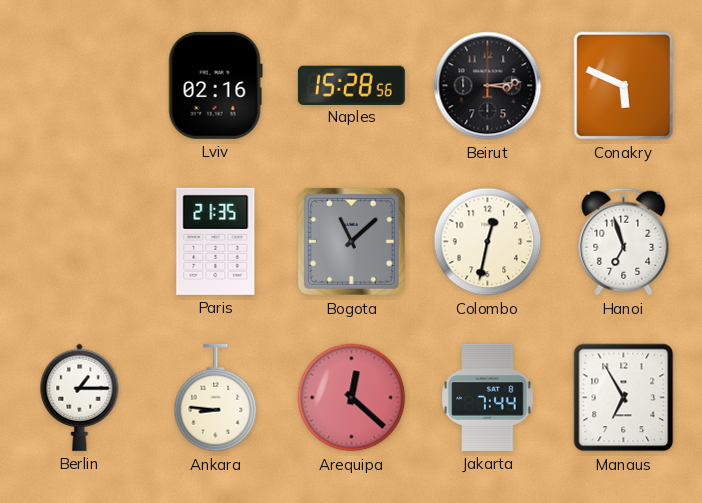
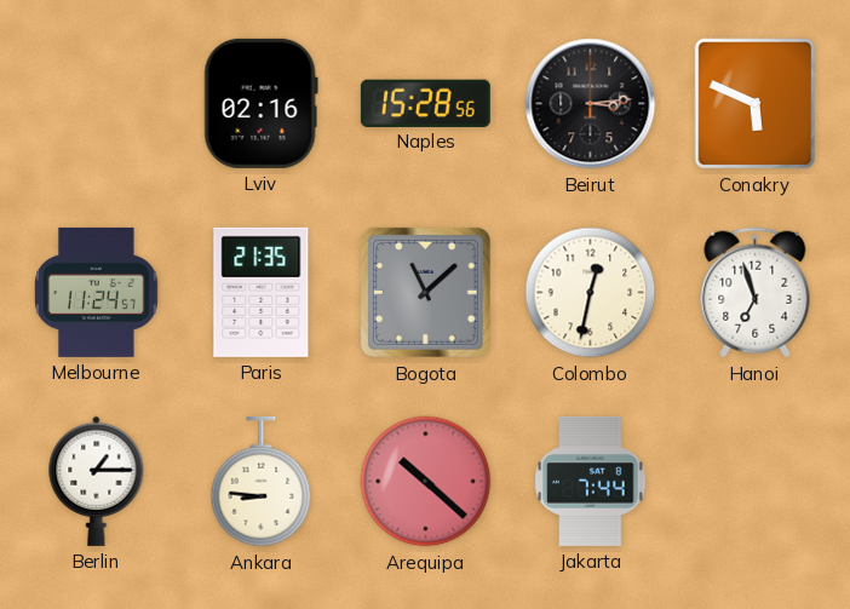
Melbourne: none -> 11:24
Arequipa: 12:22 -> 10:22
Manaus: 6:55 -> none
